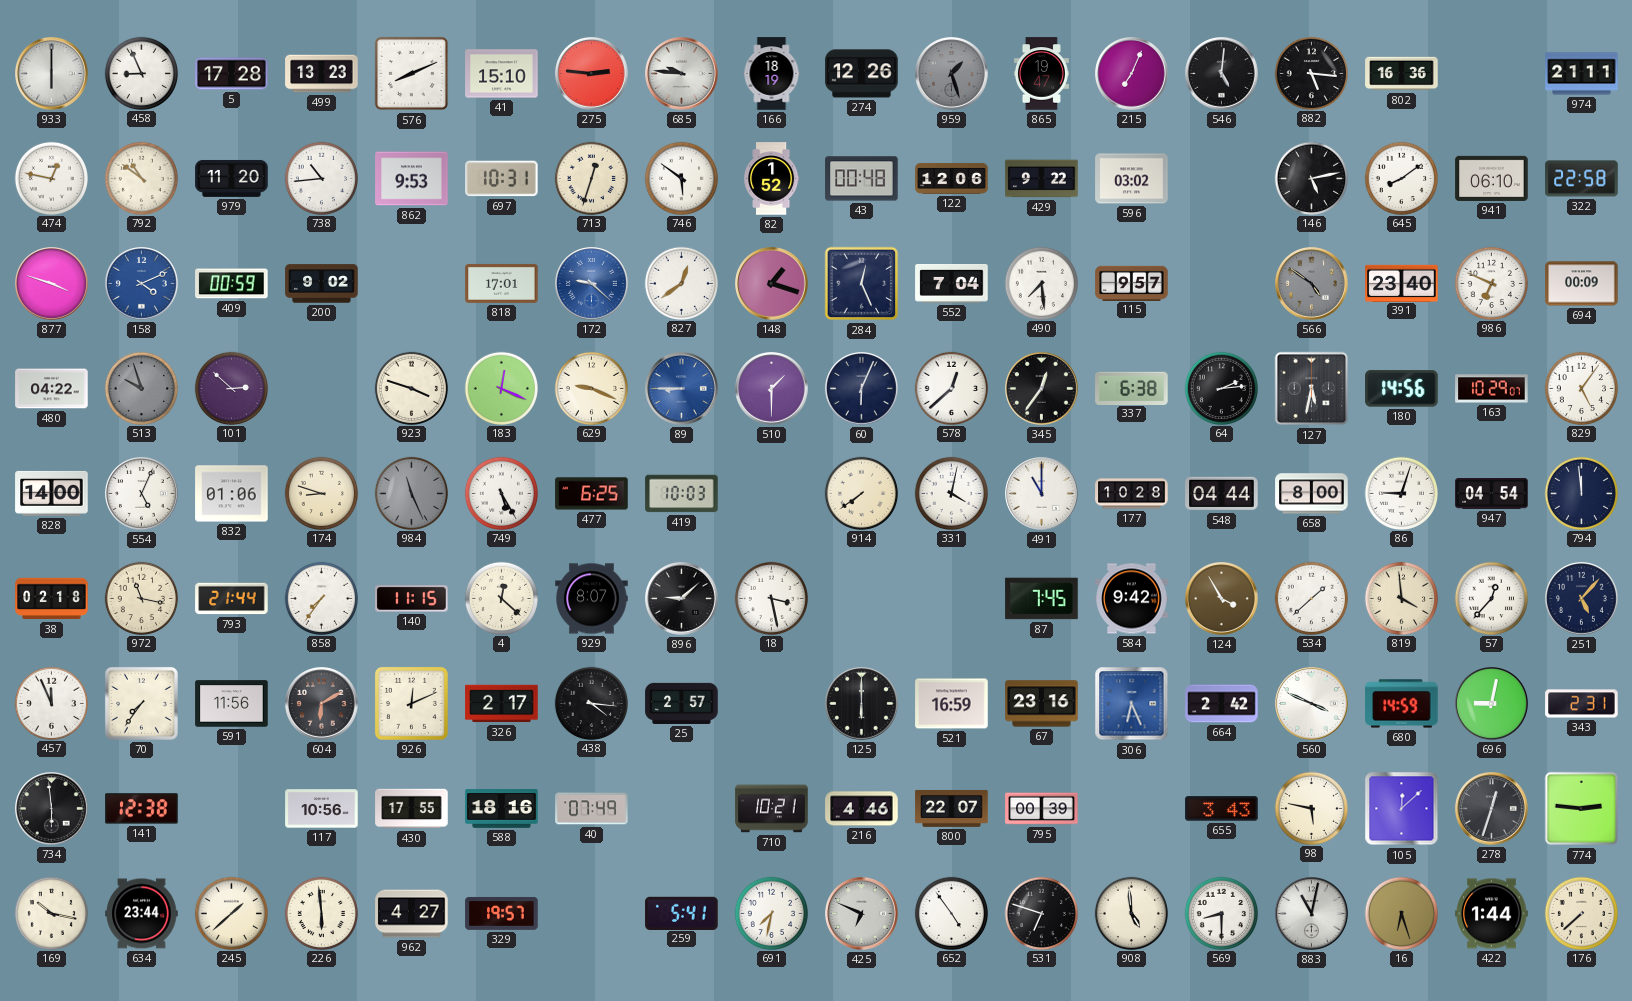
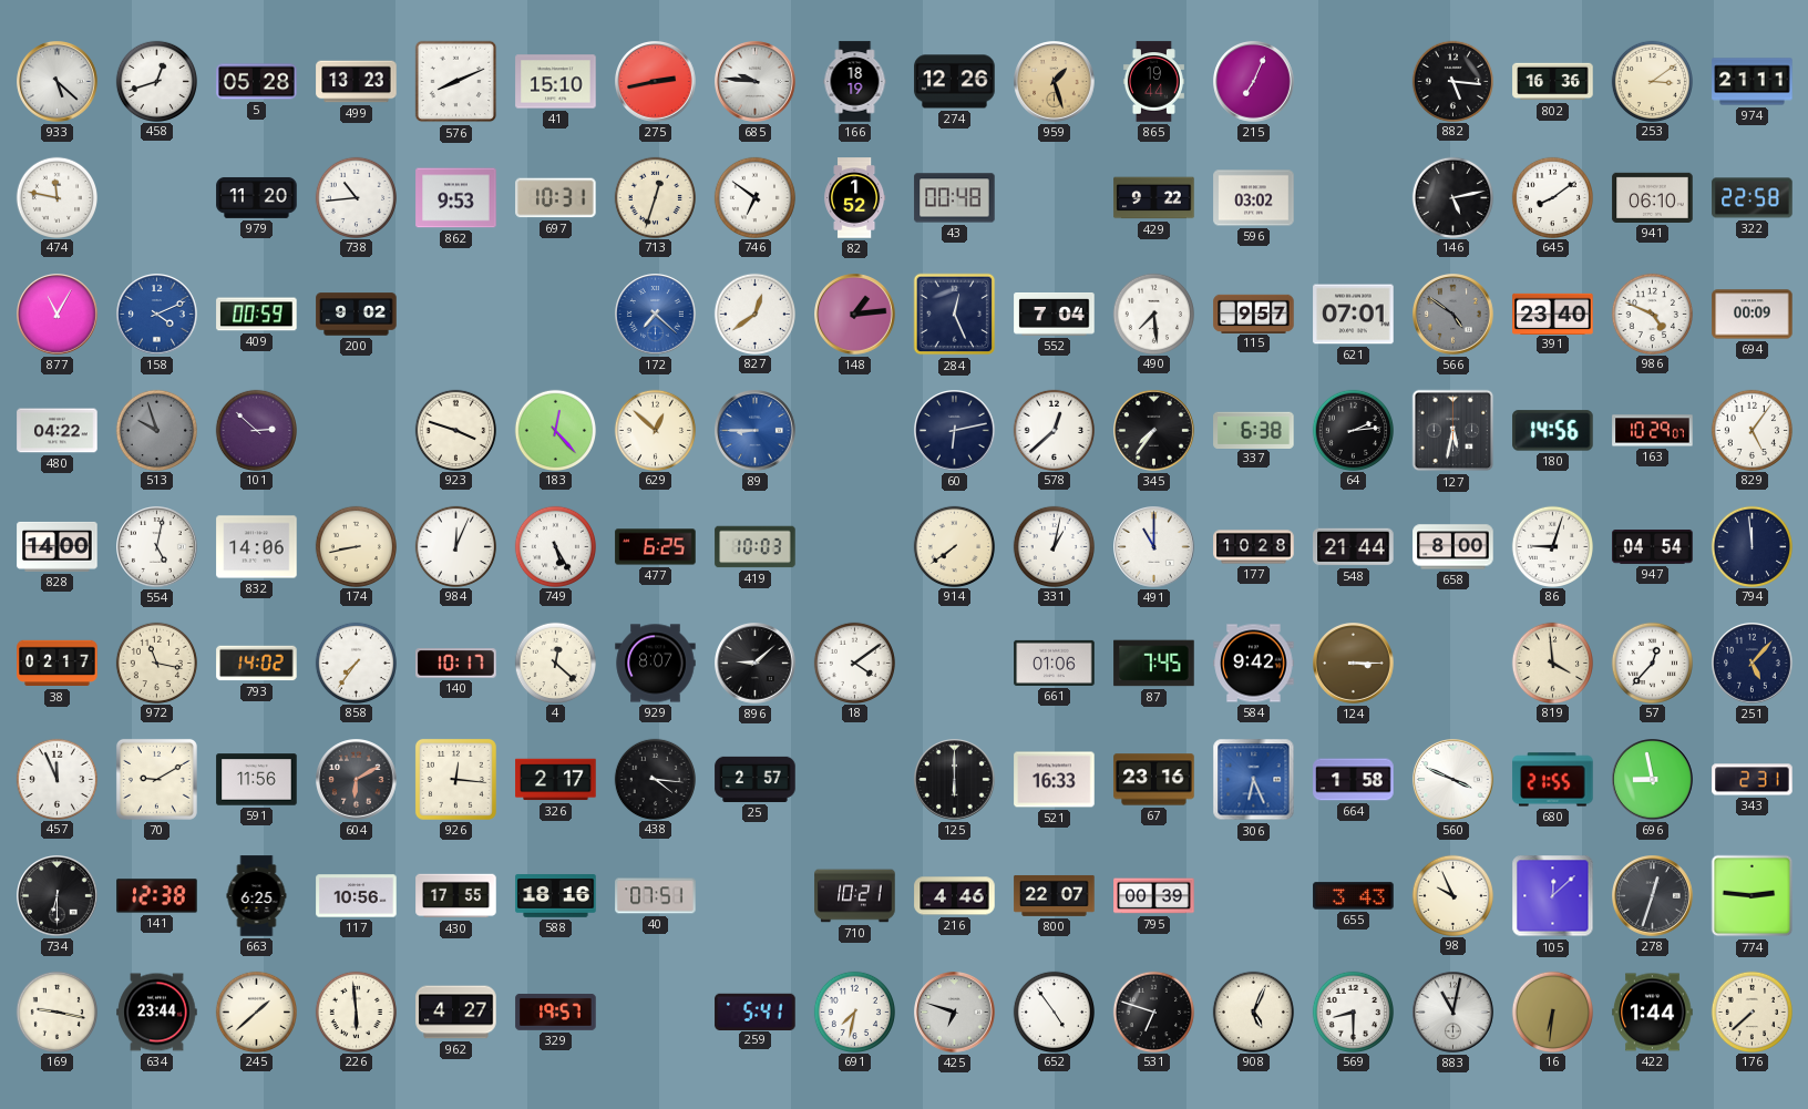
933: 6:00 -> 5:22
458: 8:56 -> 12:42
5: 17:28 -> 05:28
275: 2:46 -> 2:43
959 dial: grey -> champagne
865: 19:47 -> 19:44
546: 5:01 -> none
253: none -> 3:09
474: 12:47 -> 11:47
792: 10:51 -> none
746: 5:51 -> 6:51
122: 12:06 -> none
877: 3:48 -> 11:05
818: 17:01 -> none
172: 9:22 -> 7:22
148: 1:18 -> 1:14
621: none -> 07:01
986: 6:49 -> 4:49
183: 12:19 -> 12:23
629: 9:19 -> 12:52
510: 1:30 -> none
60: 6:04 -> 6:13
345: 12:36 -> 7:36
554: 5:04 -> 5:02
832: 01:06 -> 14:06
174: 8:48 -> 8:43
984: 11:26 -> 12:04
984 dial: grey -> white
331: 4:02 -> 1:02
548: 04:44 -> 21:44
38: 02:18 -> 02:17
793: 21:44 -> 14:02
140: 11:15 -> 10:17
18: 3:28 -> 4:09
661: none -> 01:06
124: 3:55 -> 3:15
534: 1:38 -> none
70: 7:36 -> 9:10
926: 12:11 -> 12:16
521: 16:59 -> 16:33
664: 2:42 -> 1:58
680: 14:59 -> 21:55
696: 9:02 -> 8:58
734: 5:59 -> 6:30
663: none -> 6:25
40: 07:49 -> 07:51
98: 5:47 -> 9:56
169: 10:17 -> 9:17
425: 6:49 -> 6:48
908: 4:59 -> 5:04
16: 6:27 -> 6:31
